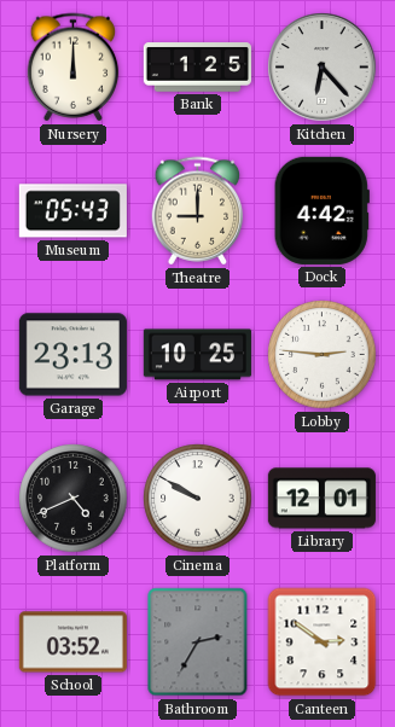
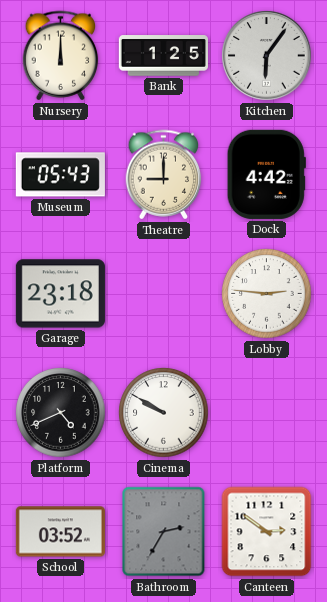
Kitchen: 6:23 -> 6:06
Garage: 23:13 -> 23:18
Airport: 10:25 -> none
Library: 12:01 -> none
